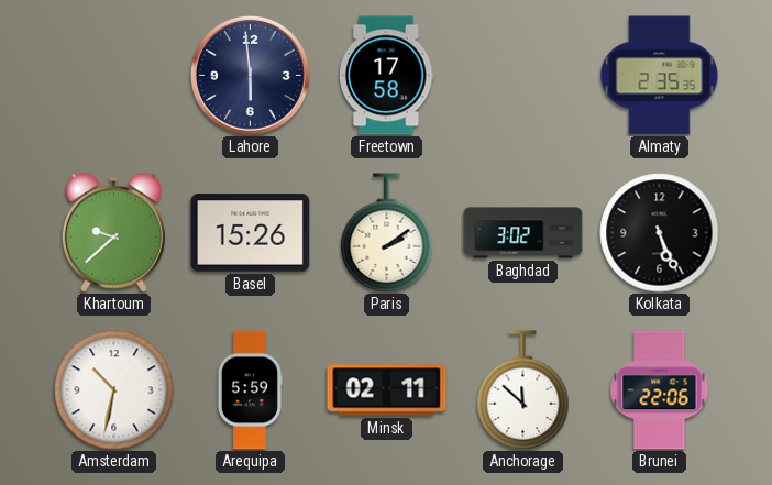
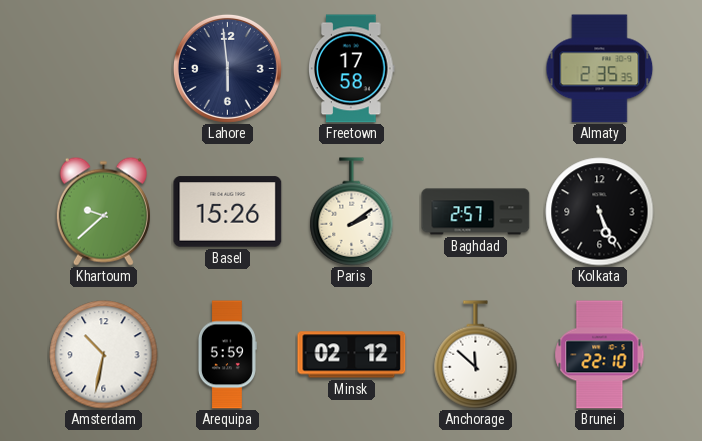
Baghdad: 3:02 -> 2:57
Minsk: 02:11 -> 02:12
Brunei: 22:06 -> 22:10
